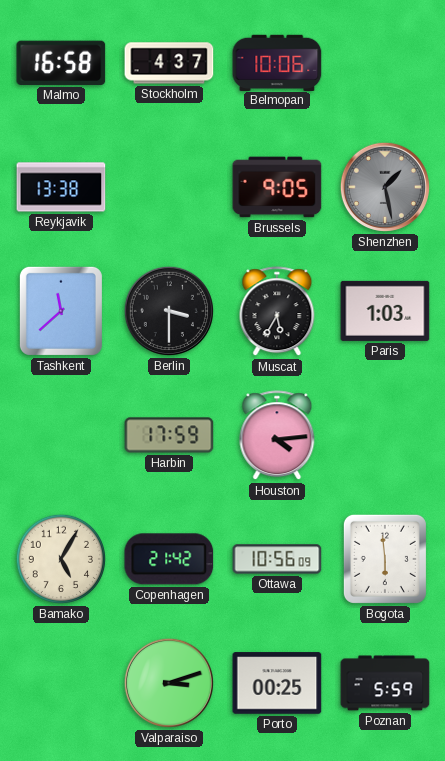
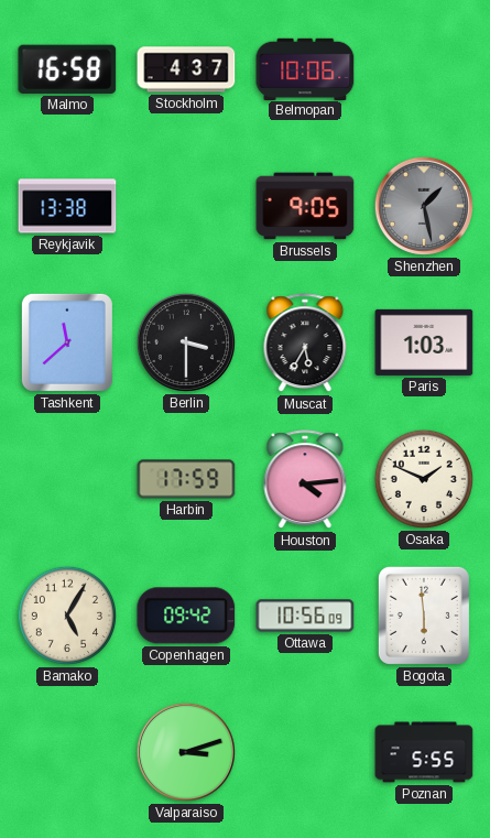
Osaka: none -> 1:49
Copenhagen: 21:42 -> 09:42
Porto: 00:25 -> none
Poznan: 5:59 -> 5:55
